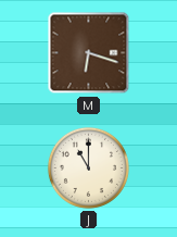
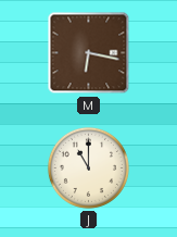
M: 6:18 -> 6:17
